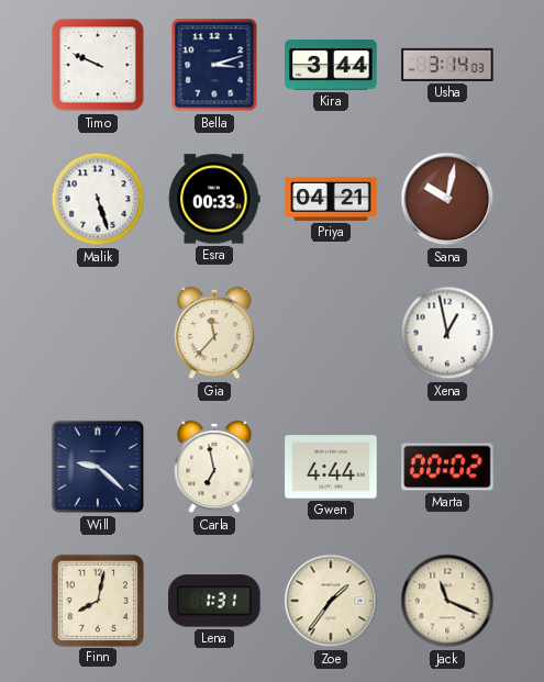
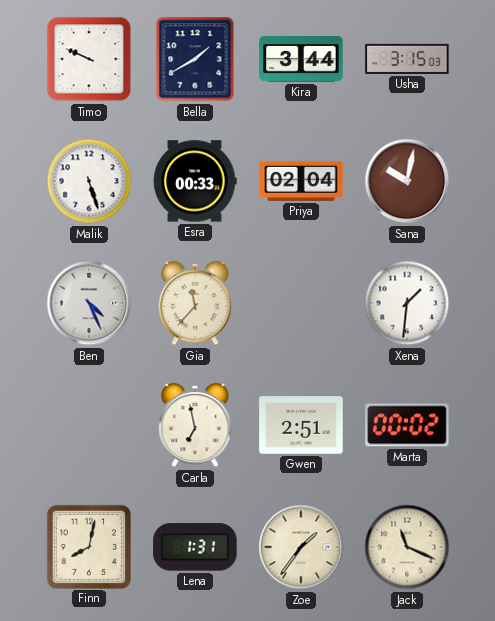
Bella: 3:12 -> 1:40
Usha: 3:14 -> 3:15
Priya: 04:21 -> 02:04
Ben: none -> 4:26
Xena: 12:58 -> 1:31
Will: 9:22 -> none
Gwen: 4:44 -> 2:51
